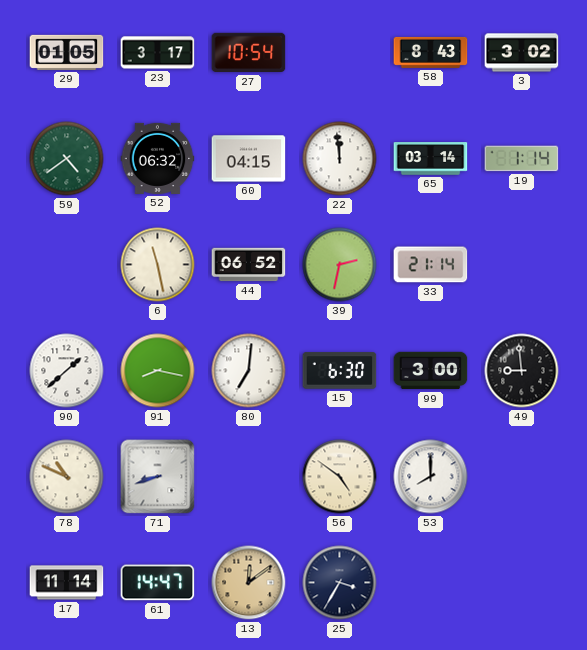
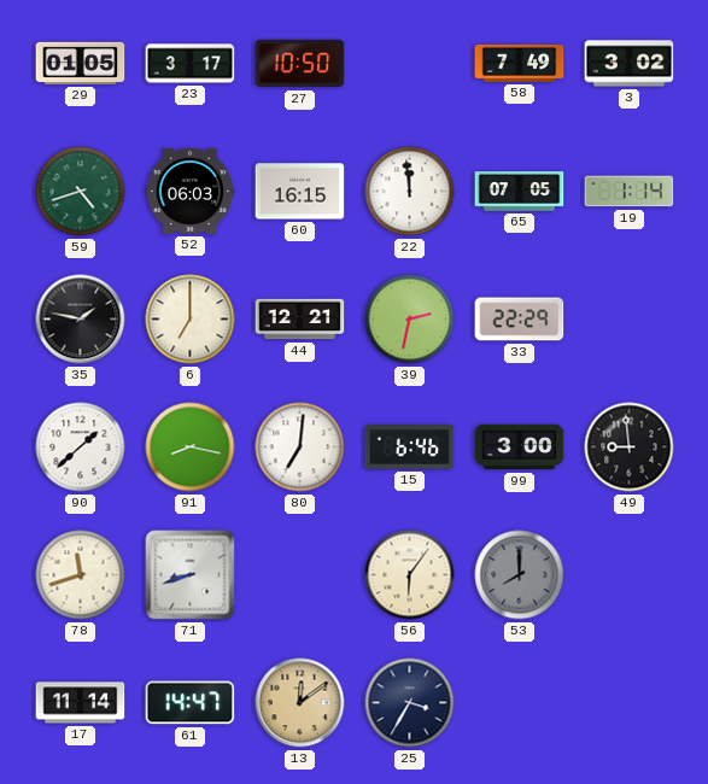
27: 10:54 -> 10:50
58: 8:43 -> 7:49
59: 4:39 -> 4:42
52: 06:32 -> 06:03
60: 04:15 -> 16:15
65: 03:14 -> 07:05
35: none -> 1:47
6: 11:28 -> 7:00
44: 06:52 -> 12:21
33: 21:14 -> 22:29
15: 6:30 -> 6:46
78: 10:49 -> 11:42
56: 4:51 -> 6:06
53 dial: white -> grey
